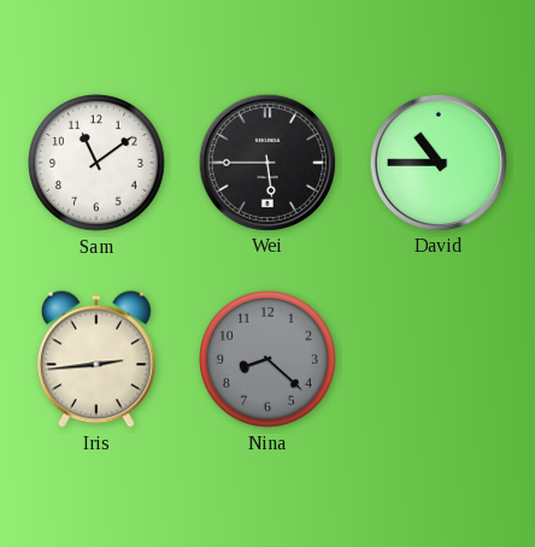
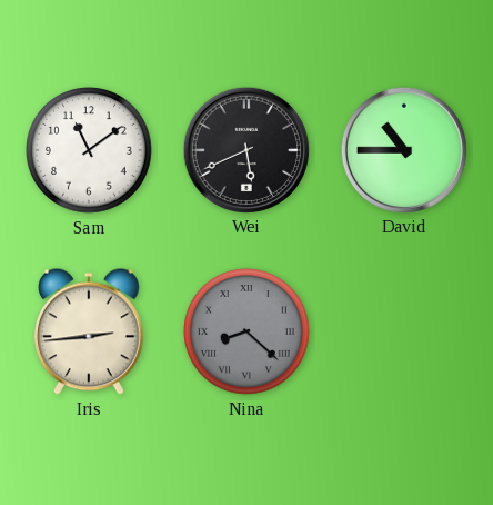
Wei: 5:45 -> 5:41
Nina numerals: Arabic -> Roman
